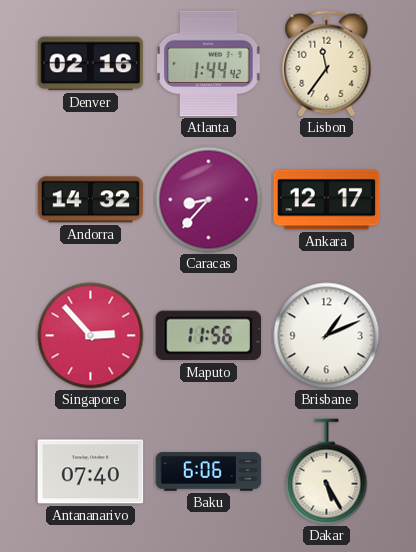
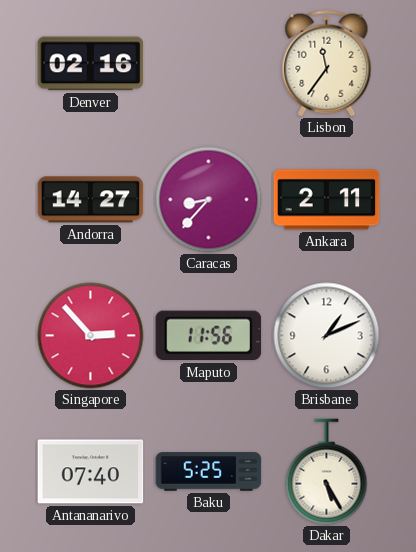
Atlanta: 1:44 -> none
Andorra: 14:32 -> 14:27
Ankara: 12:17 -> 2:11
Baku: 6:06 -> 5:25
